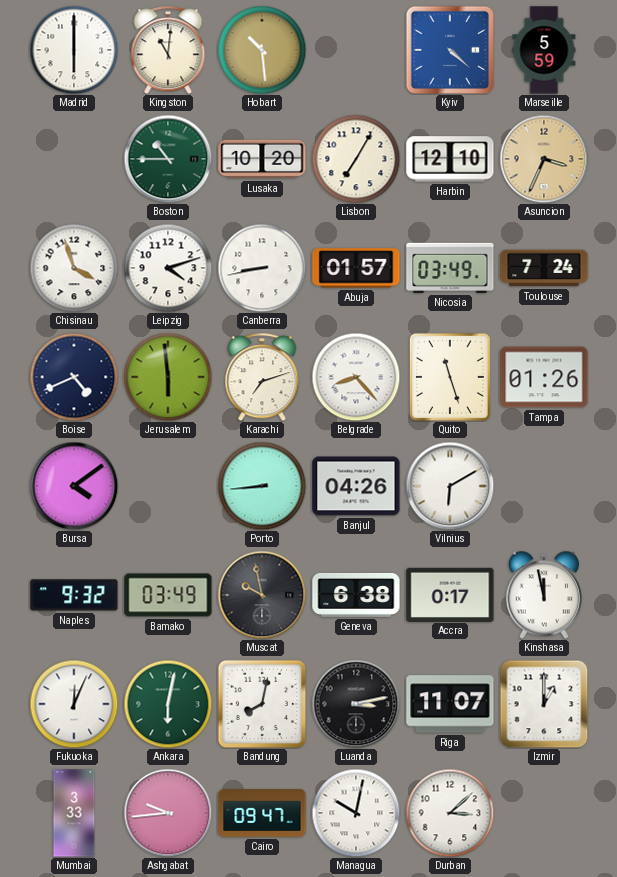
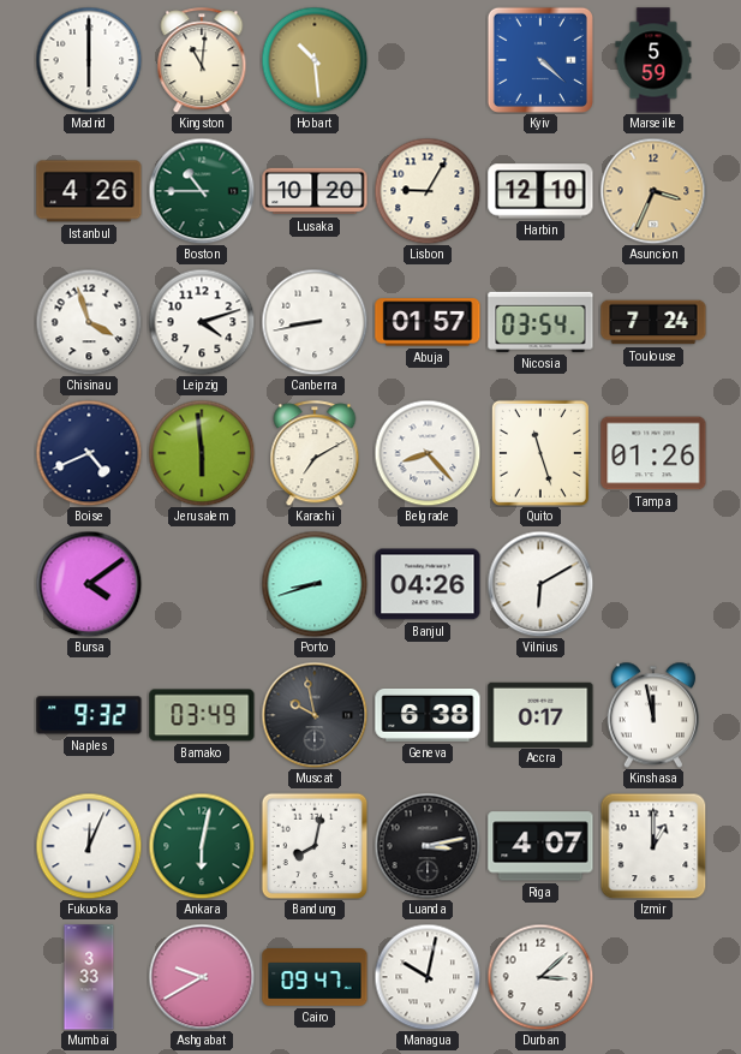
Istanbul: none -> 4:26
Lisbon: 7:05 -> 9:05
Nicosia: 03:49 -> 03:54
Karachi: 7:12 -> 7:10
Porto: 8:44 -> 8:42
Riga: 11:07 -> 4:07
Ashgabat: 9:44 -> 9:40
